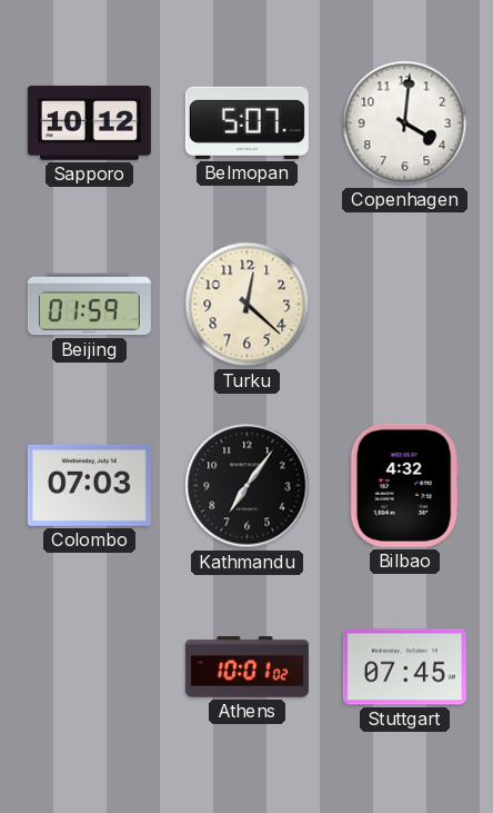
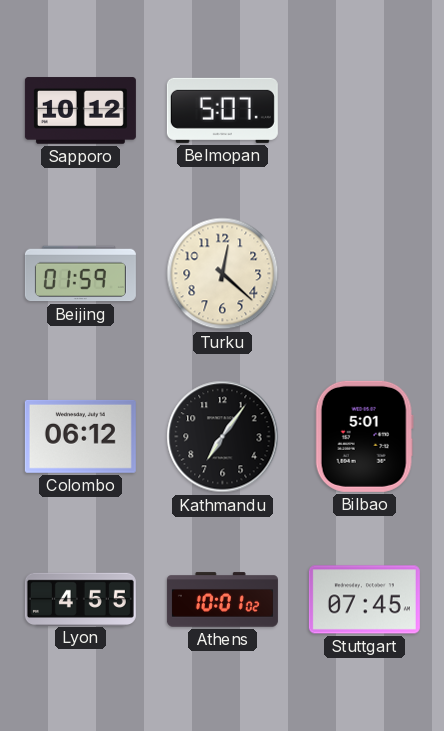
Copenhagen: 4:01 -> none
Colombo: 07:03 -> 06:12
Bilbao: 4:32 -> 5:01
Lyon: none -> 4:55
